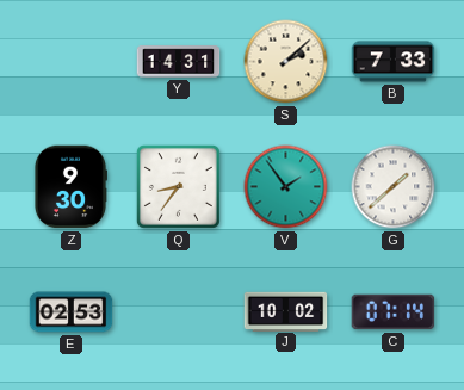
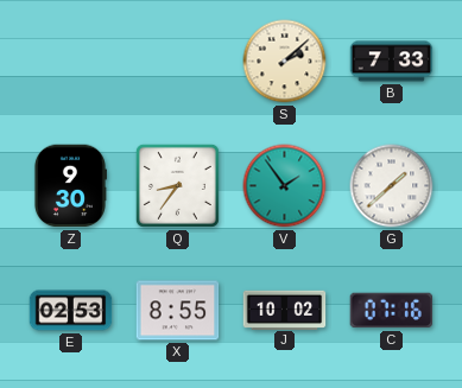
Y: 14:31 -> none
X: none -> 8:55
C: 07:14 -> 07:16
